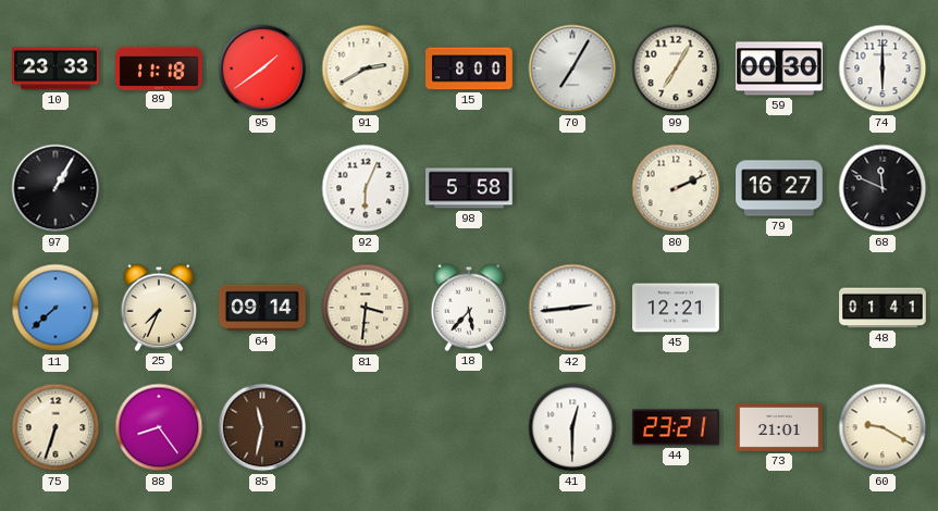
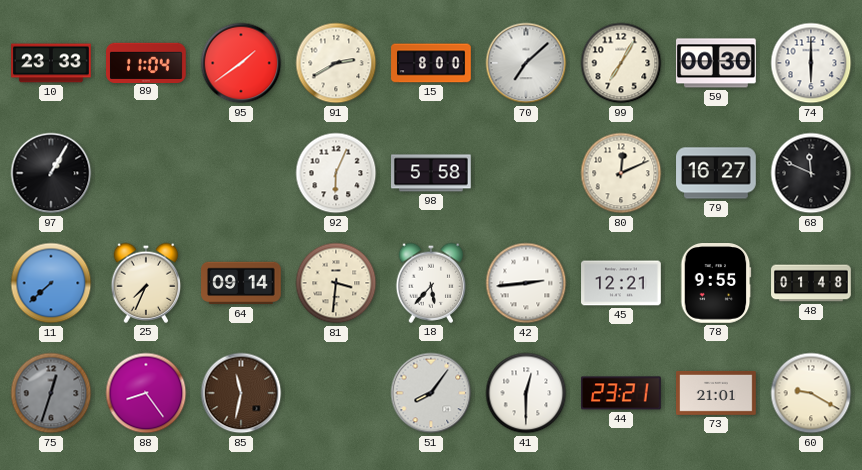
89: 11:18 -> 11:04
70: 7:05 -> 7:08
80: 2:11 -> 12:11
78: none -> 9:55
48: 01:41 -> 01:48
75: 6:33 -> 12:33
75 dial: cream -> grey
51: none -> 8:06
